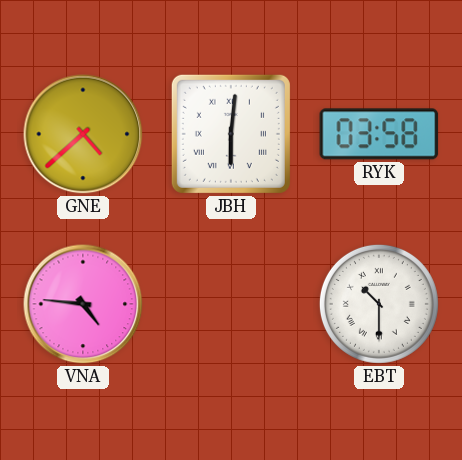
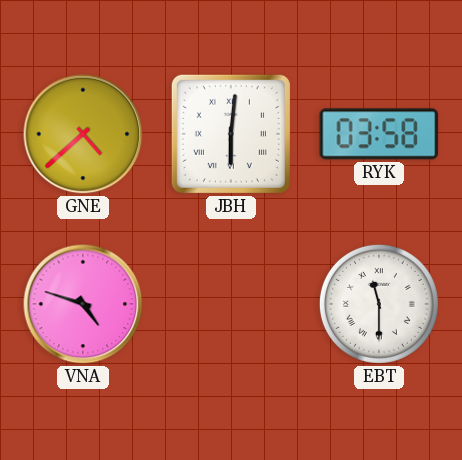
VNA: 4:46 -> 4:48
EBT: 10:30 -> 11:30
